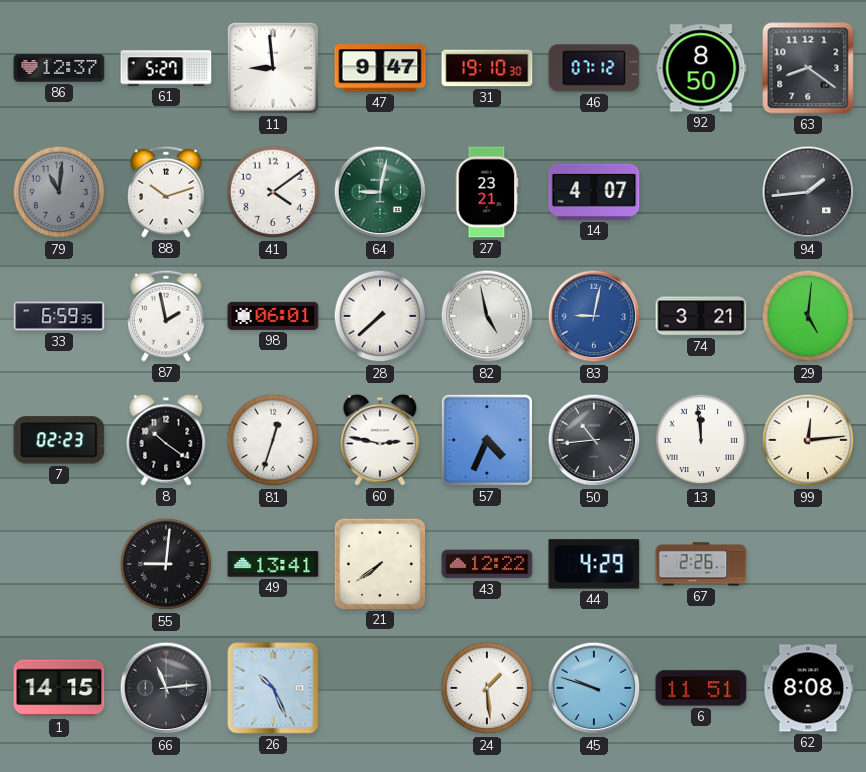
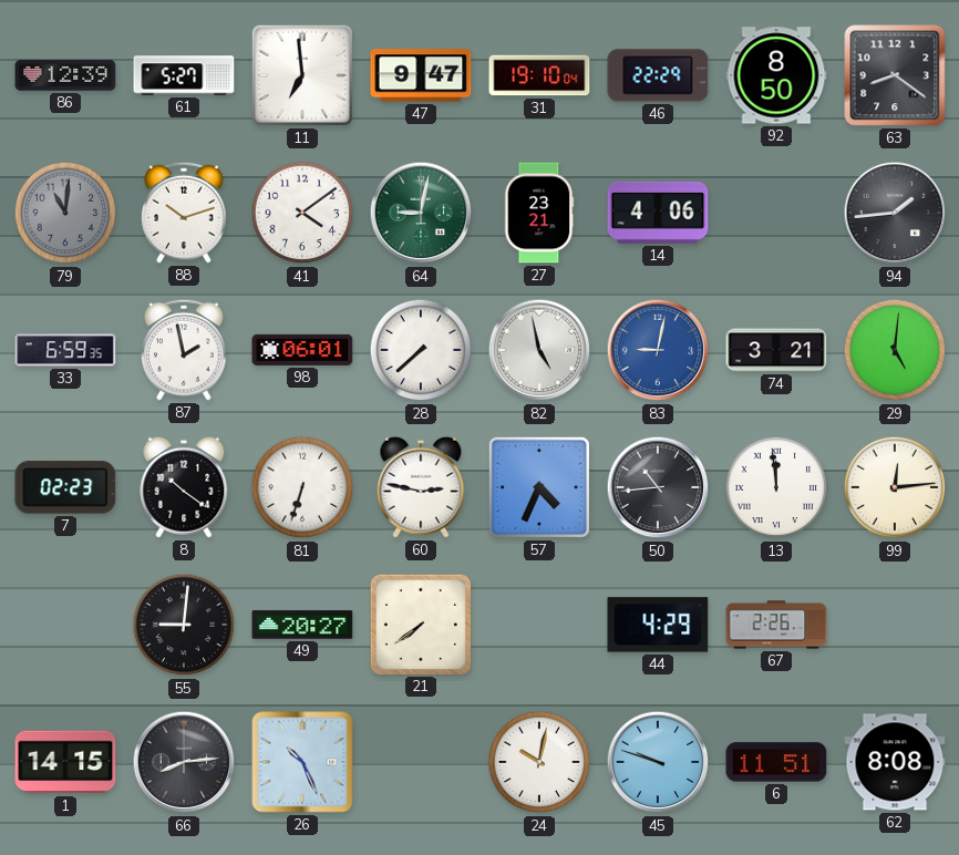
86: 12:37 -> 12:39
11: 8:59 -> 6:59
31: 19:10:30 -> 19:10:04
46: 07:12 -> 22:29
14: 4:07 -> 4:06
81: 12:33 -> 6:33
49: 13:41 -> 20:27
43: 12:22 -> none
66: 11:14 -> 8:14
24: 1:29 -> 10:02
